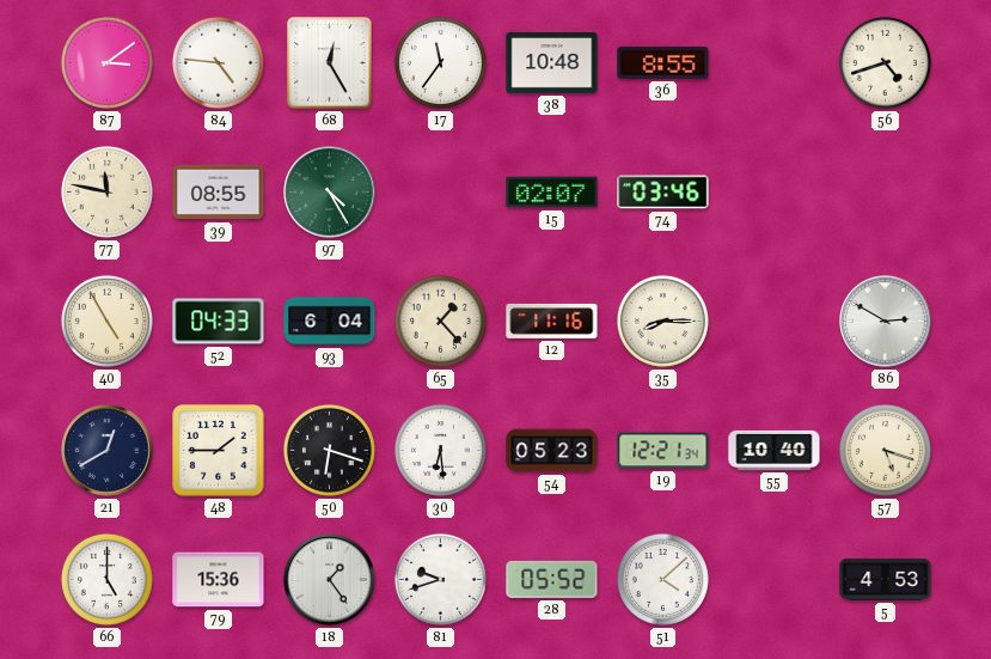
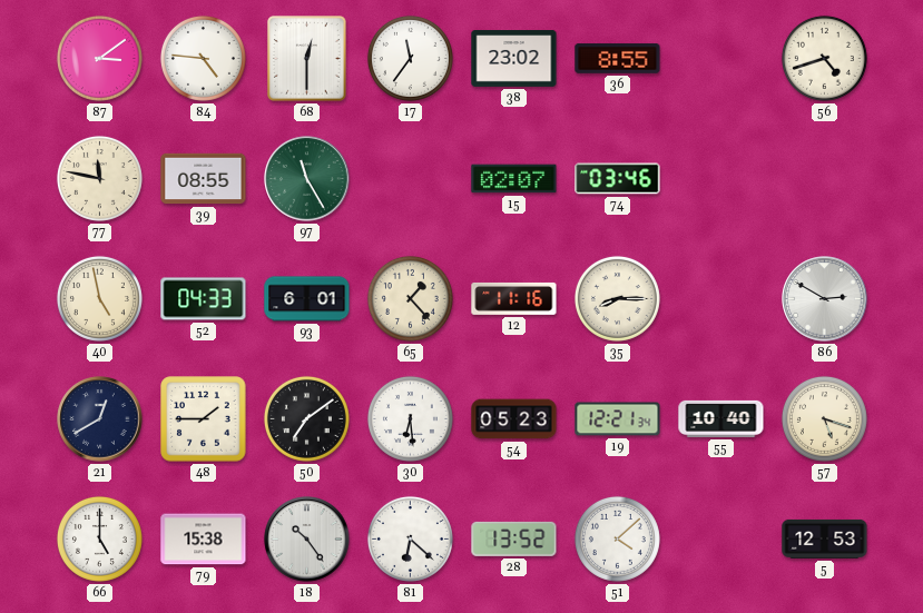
68: 12:25 -> 12:30
38: 10:48 -> 23:02
97: 4:25 -> 11:25
40: 4:55 -> 4:58
93: 6:04 -> 6:01
50: 6:18 -> 7:09
79: 15:36 -> 15:38
18: 1:24 -> 10:24
81: 9:42 -> 6:22
28: 05:52 -> 13:52
5: 4:53 -> 12:53
